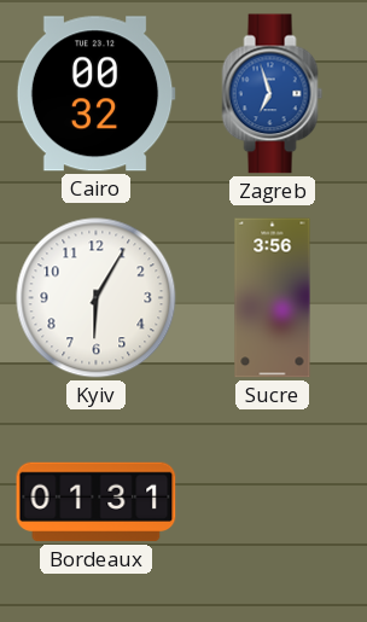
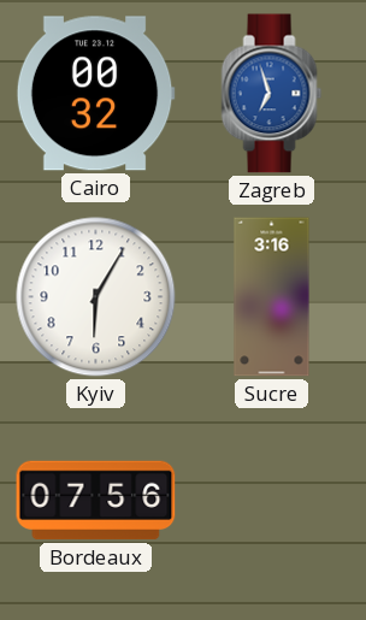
Sucre: 3:56 -> 3:16
Bordeaux: 01:31 -> 07:56
